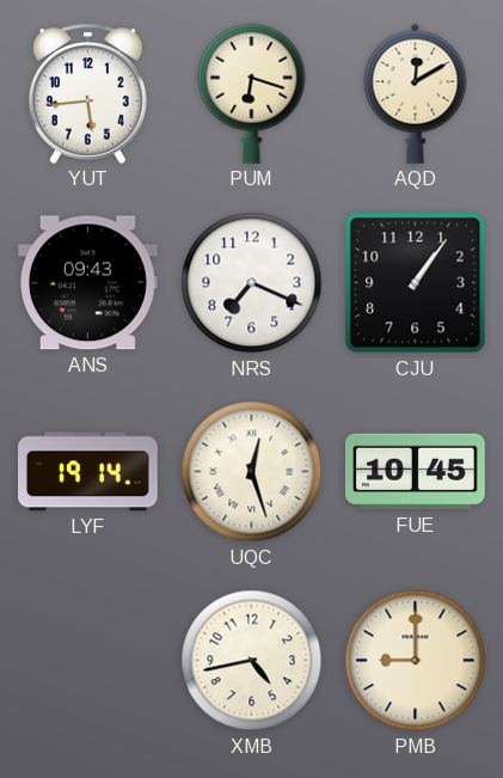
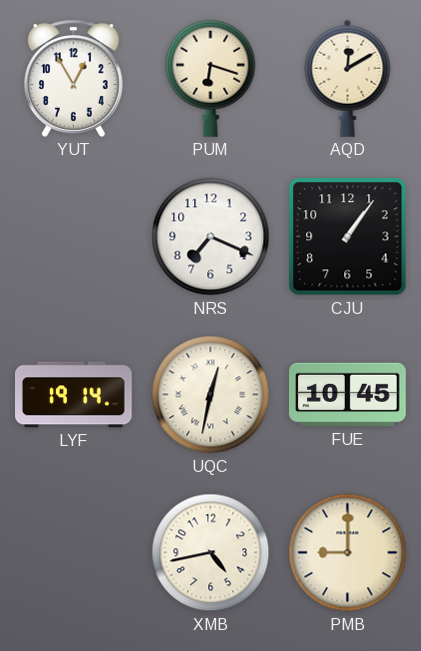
YUT: 5:44 -> 12:55
ANS: 09:43 -> none
UQC: 12:27 -> 12:32
